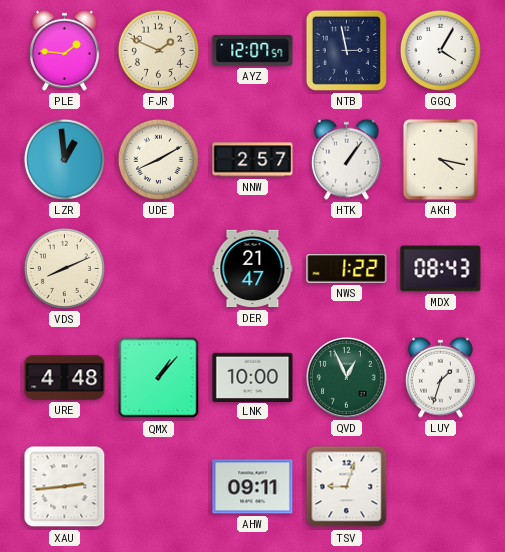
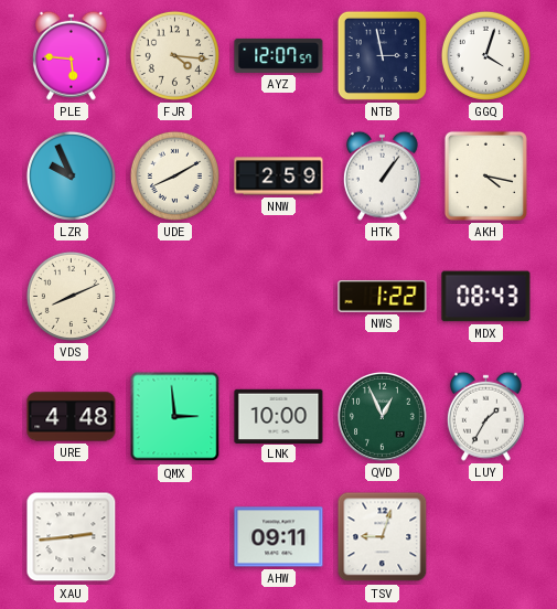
PLE: 1:46 -> 5:46
FJR: 1:49 -> 4:16
GGQ: 4:05 -> 4:03
LZR: 12:59 -> 9:56
NNW: 2:57 -> 2:59
DER: 21:47 -> none
QMX: 1:07 -> 2:59
LUY: 1:33 -> 1:35
